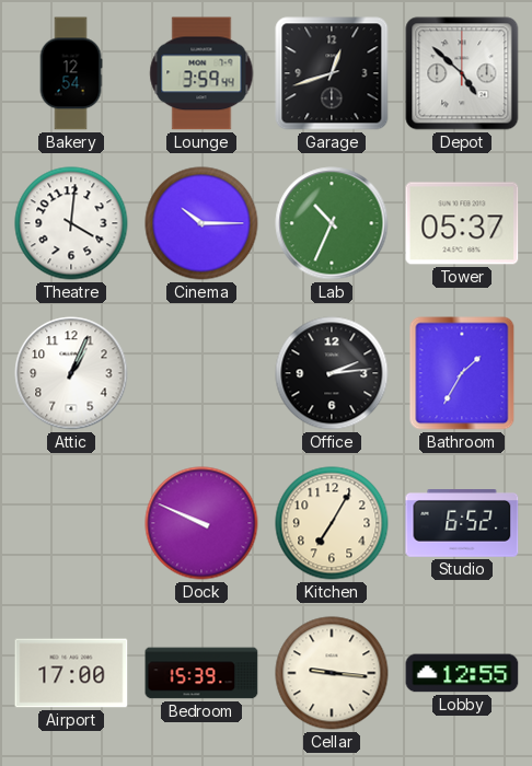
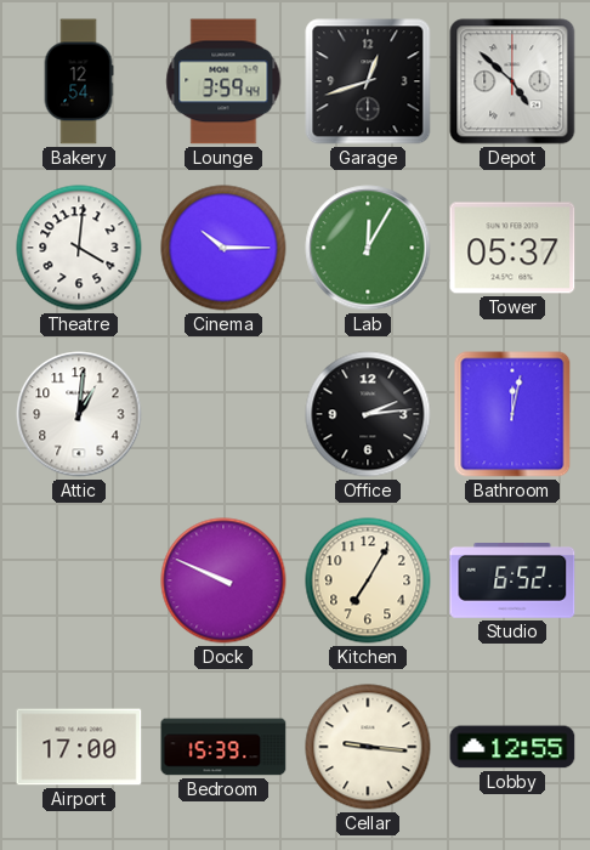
Lab: 10:34 -> 12:05
Attic: 1:04 -> 1:01
Bathroom: 1:35 -> 12:02
